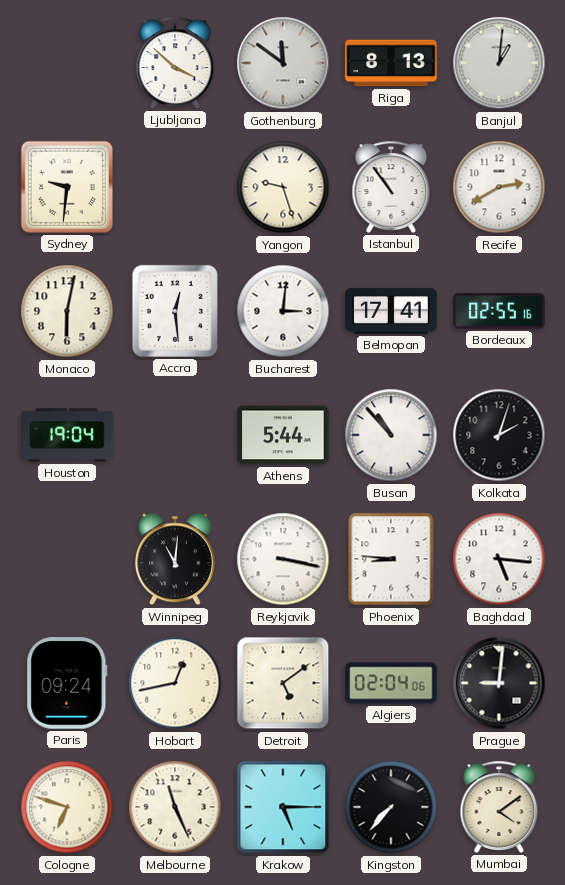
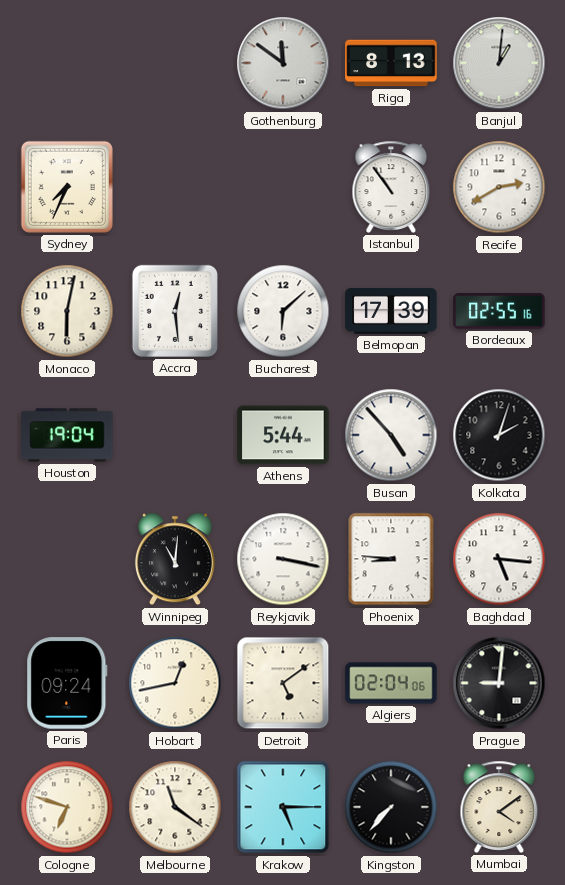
Ljubljana: 3:52 -> none
Sydney: 9:31 -> 7:34
Yangon: 9:27 -> none
Bucharest: 3:01 -> 6:08
Belmopan: 17:41 -> 17:39
Busan: 10:53 -> 4:53
Melbourne: 11:26 -> 11:21
